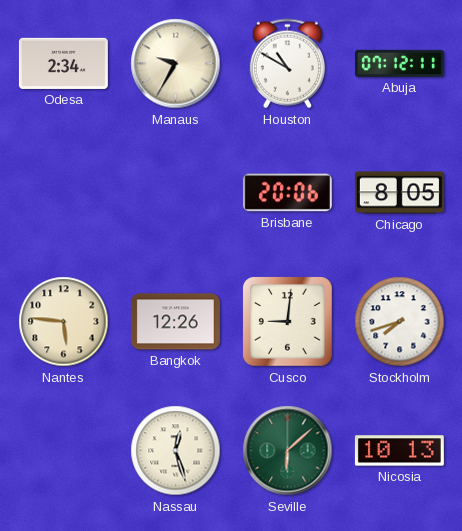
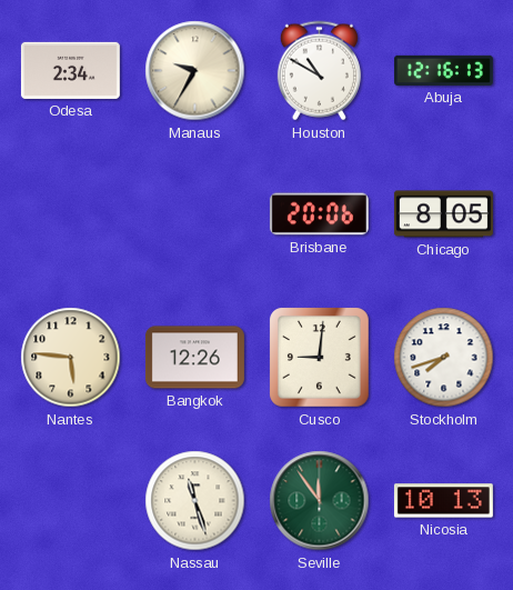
Abuja: 07:12 -> 12:16
Nassau: 12:27 -> 11:27
Seville: 6:08 -> 11:54
